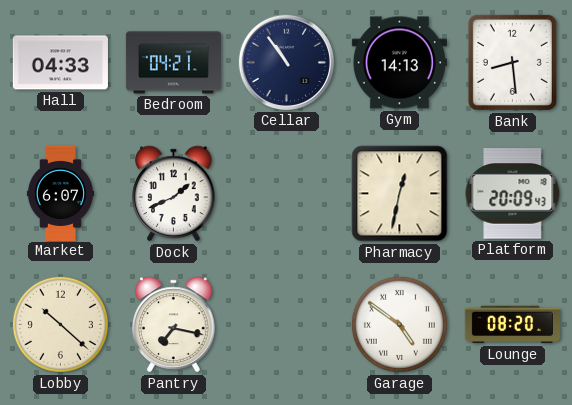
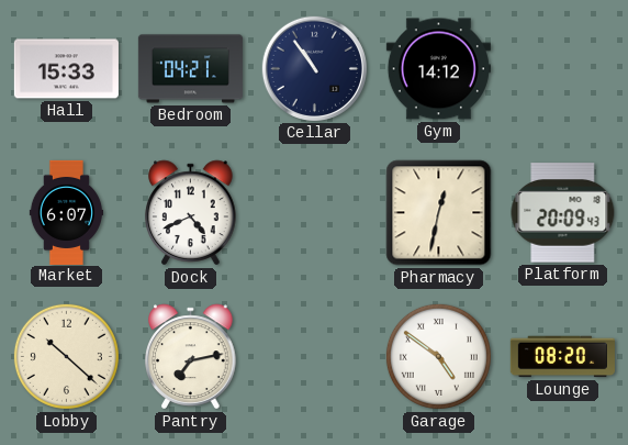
Hall: 04:33 -> 15:33
Gym: 14:13 -> 14:12
Bank: 8:29 -> none
Dock: 1:41 -> 4:41
Pantry: 7:17 -> 7:13
